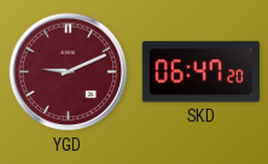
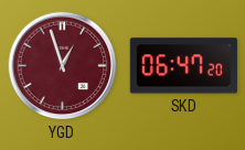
YGD: 9:11 -> 12:57
